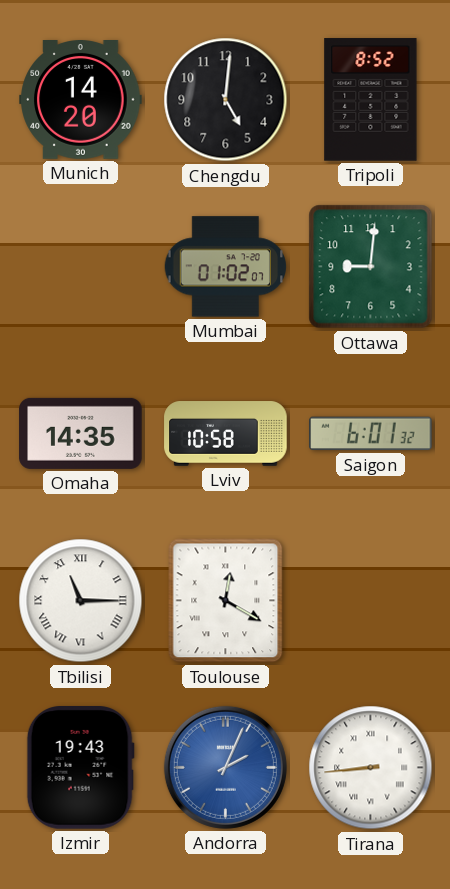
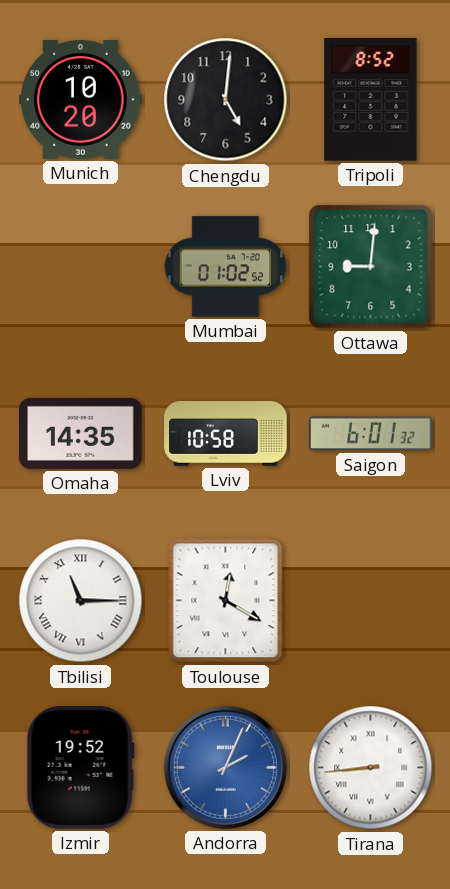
Munich: 14:20 -> 10:20
Mumbai: 01:02:07 -> 01:02:52
Izmir: 19:43 -> 19:52
